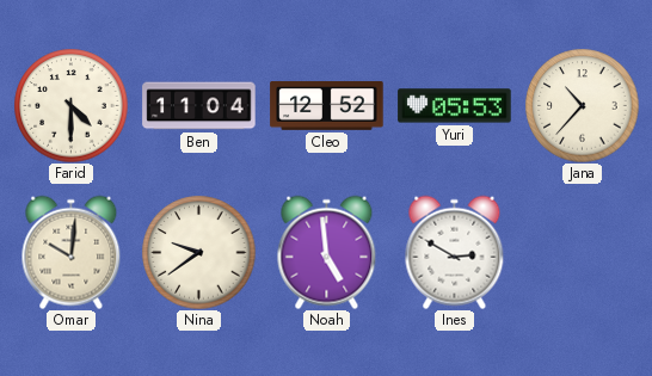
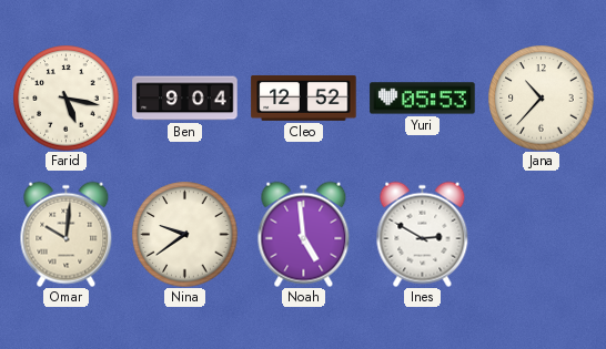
Farid: 4:30 -> 5:17
Ben: 11:04 -> 9:04
